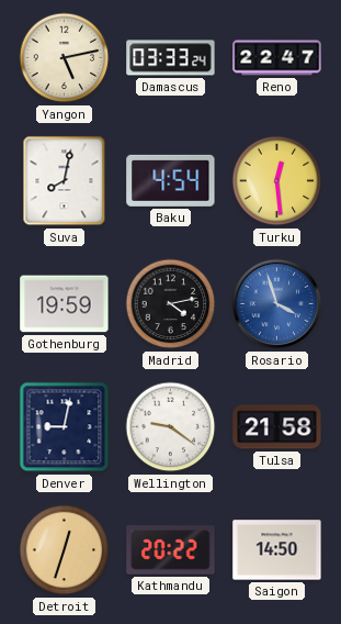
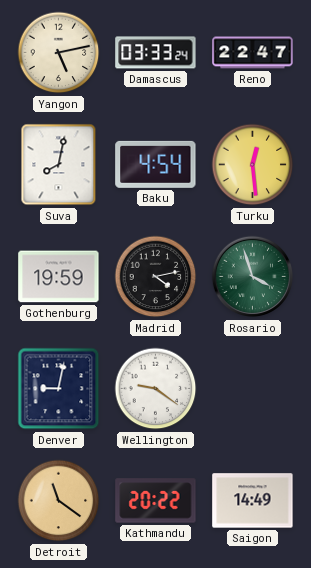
Rosario dial: blue -> green
Tulsa: 21:58 -> none
Detroit: 12:33 -> 11:21
Saigon: 14:50 -> 14:49
